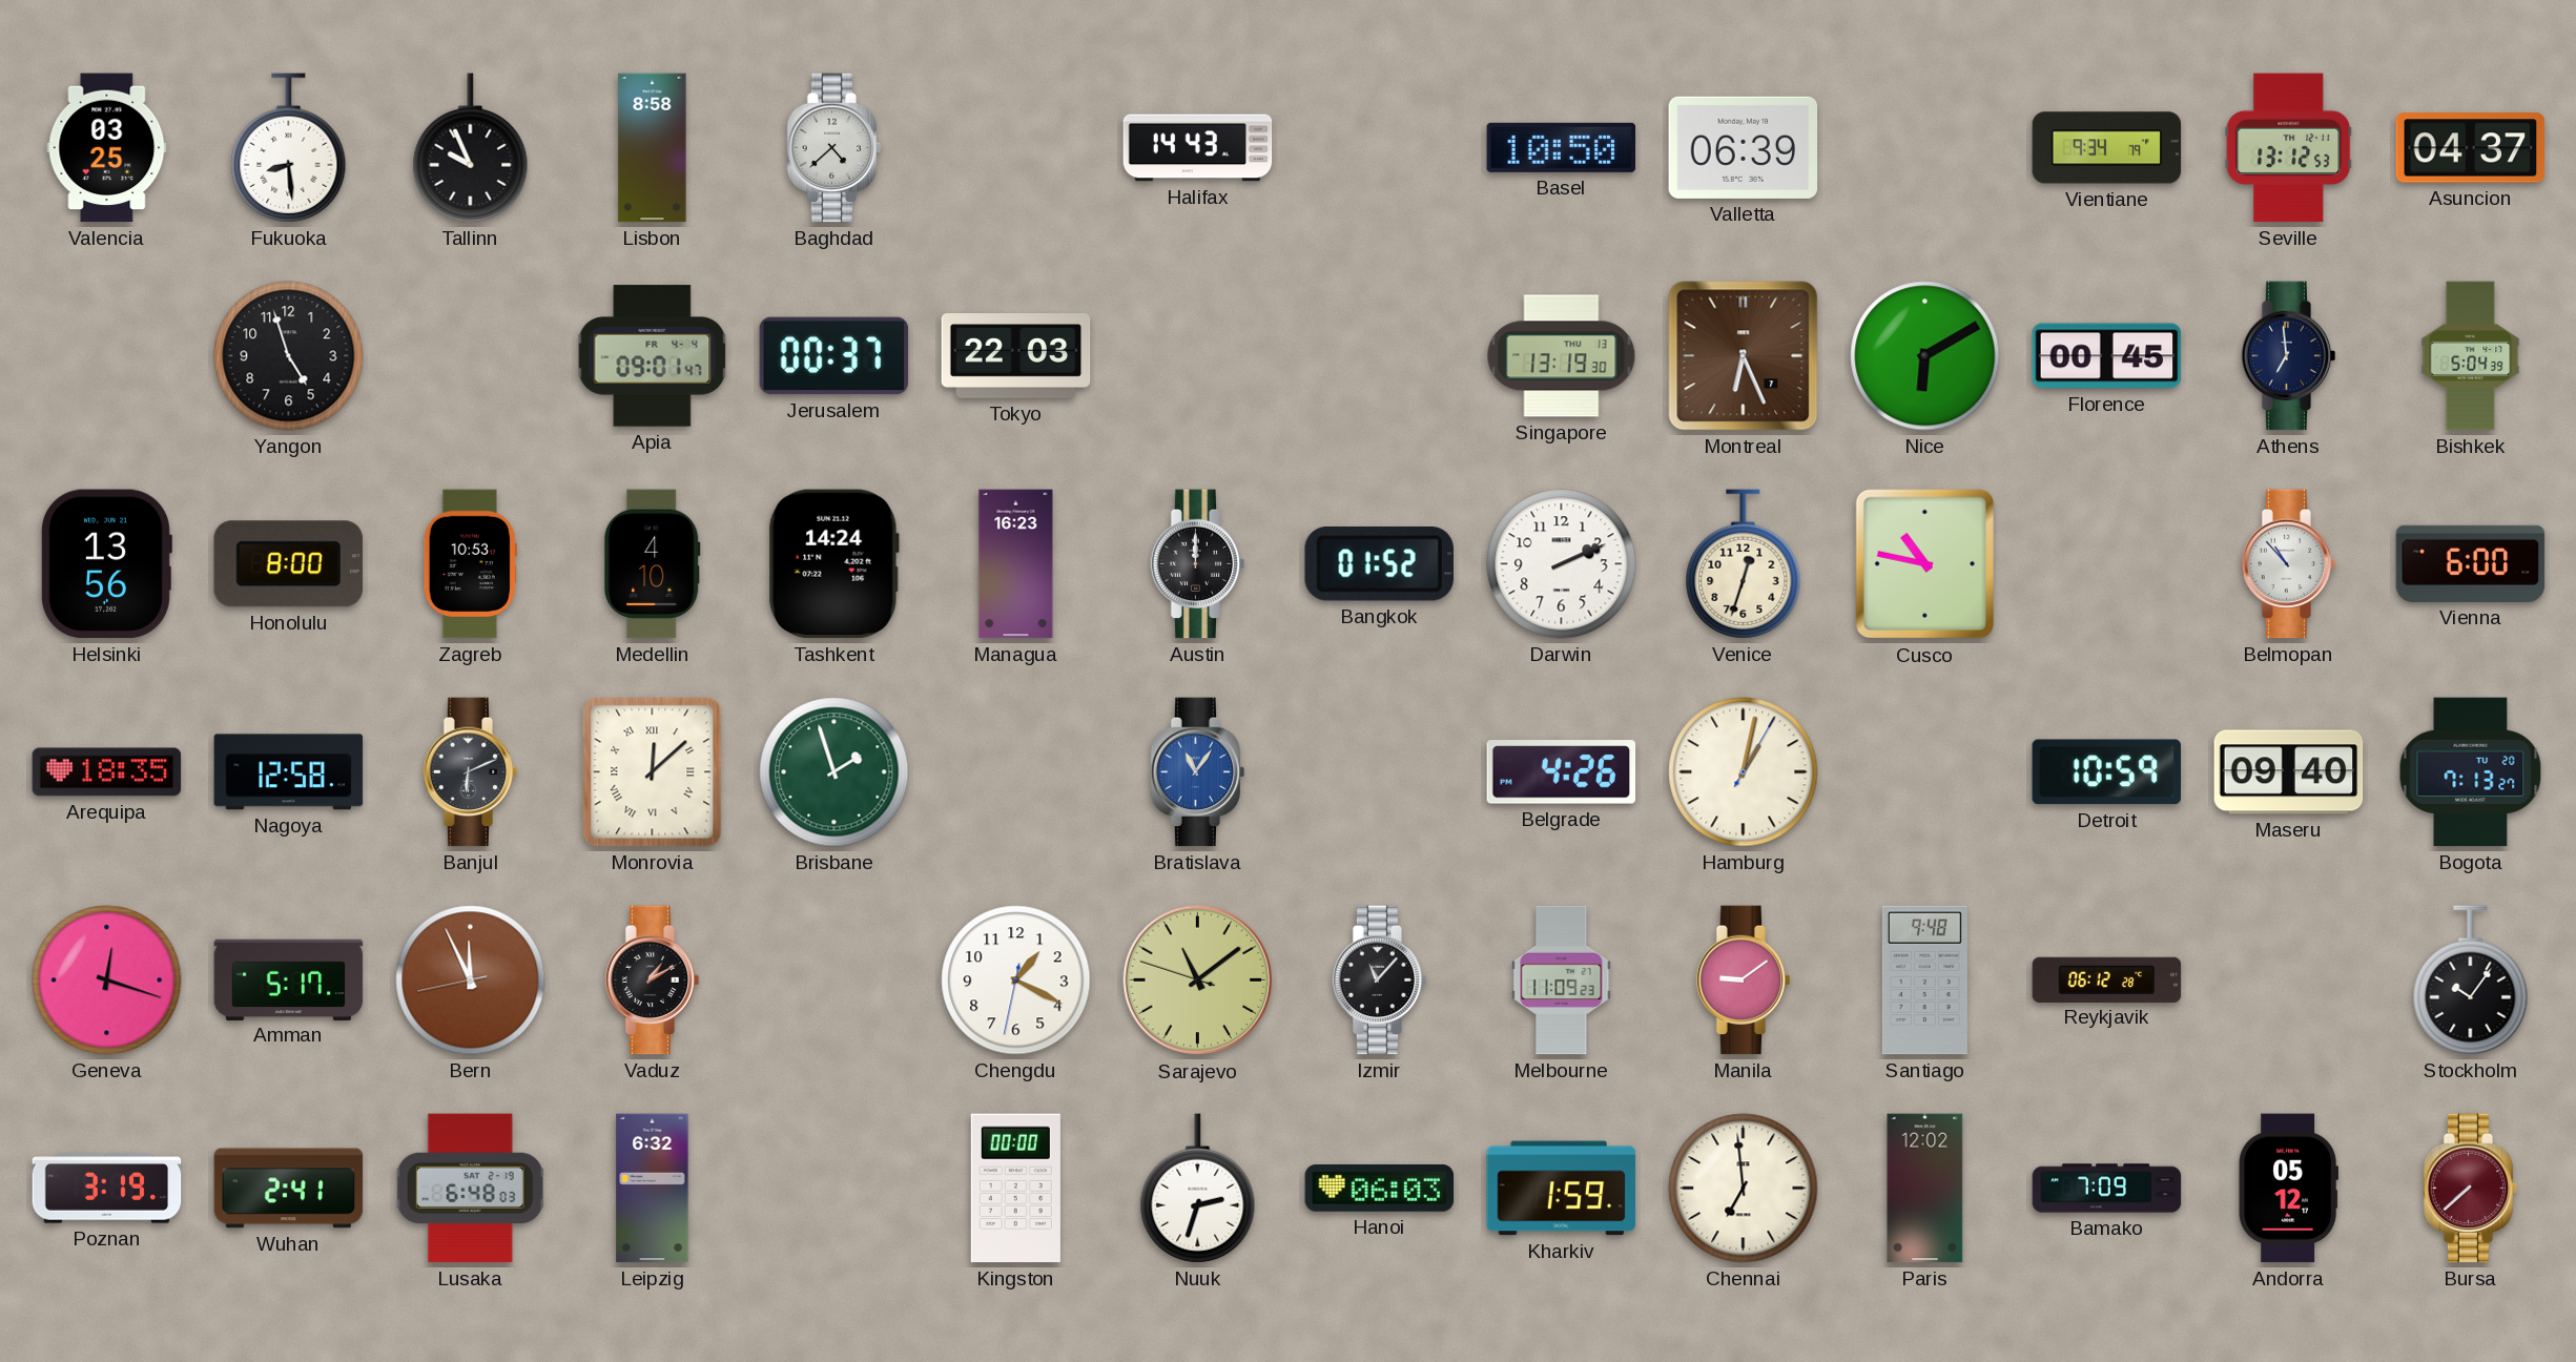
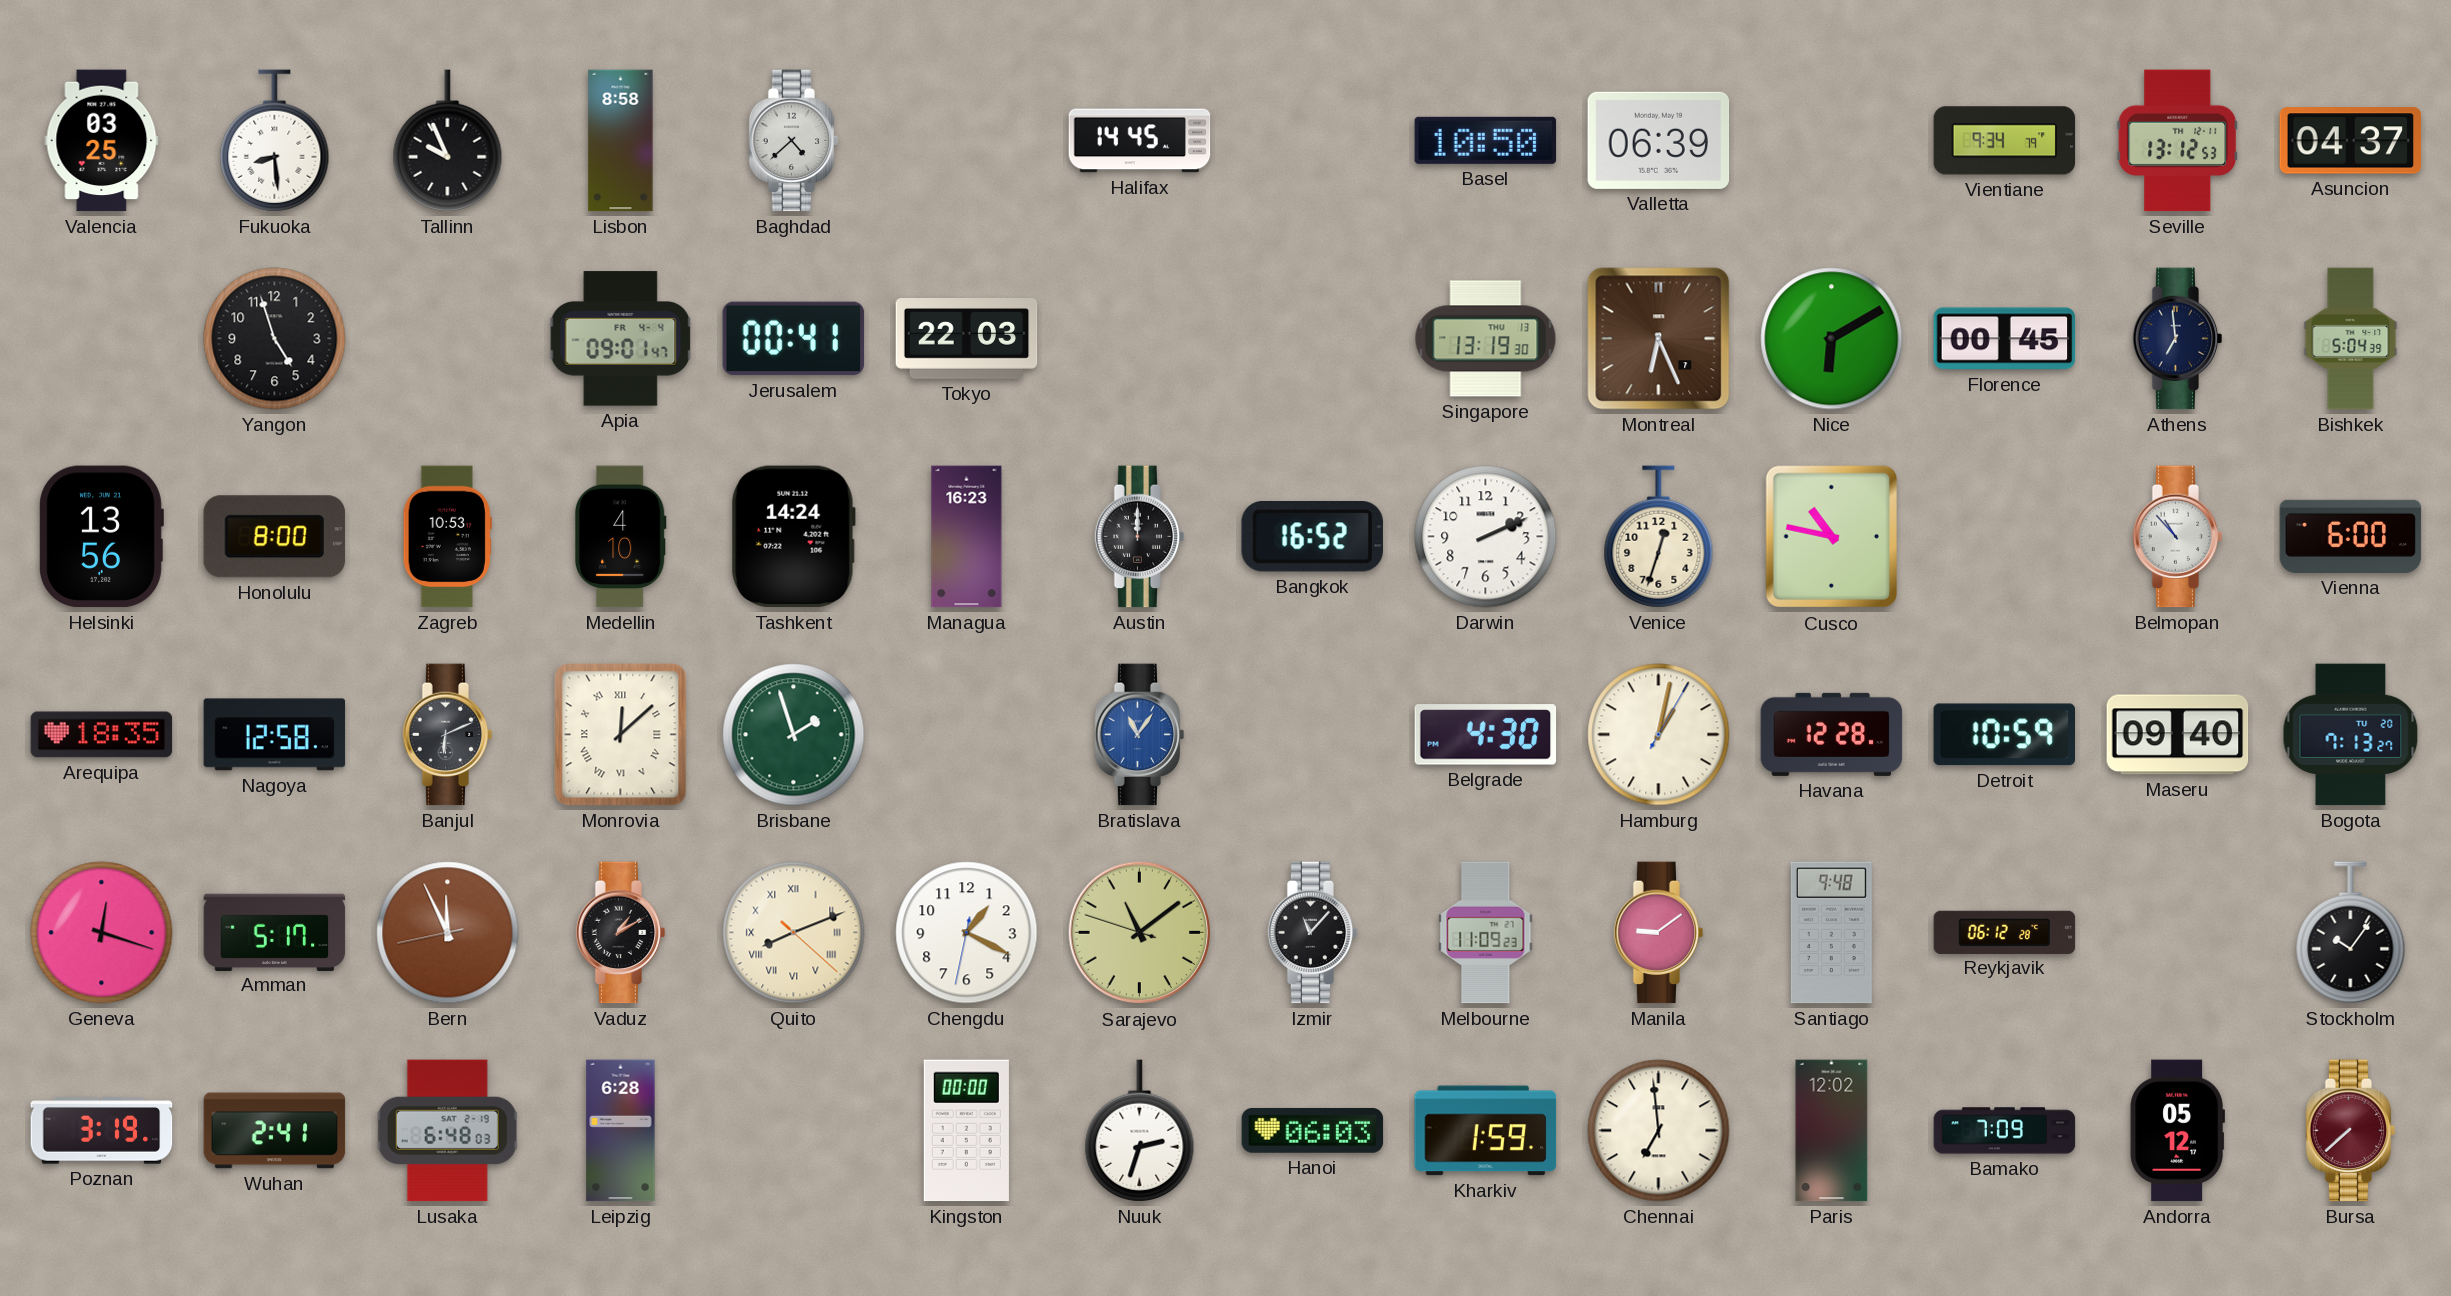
Halifax: 14:43 -> 14:45
Jerusalem: 00:37 -> 00:41
Bangkok: 01:52 -> 16:52
Belgrade: 4:26 -> 4:30
Havana: none -> 12:28
Quito: none -> 8:11
Leipzig: 6:32 -> 6:28
